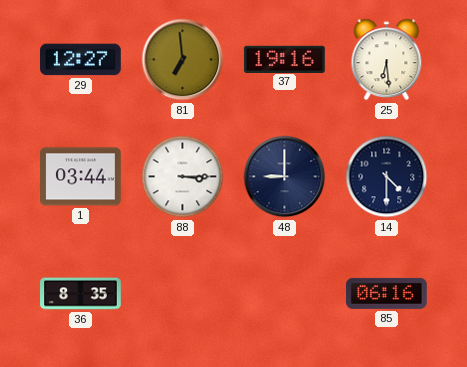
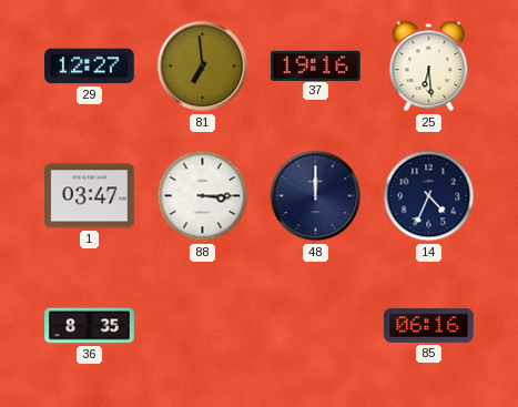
1: 03:44 -> 03:47
48: 9:00 -> 12:00
14: 4:30 -> 4:34
